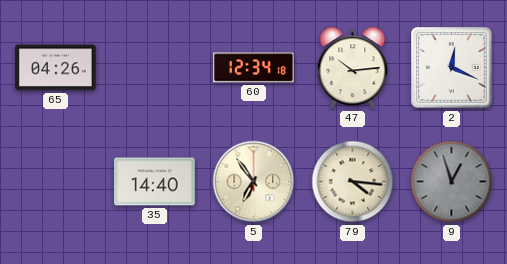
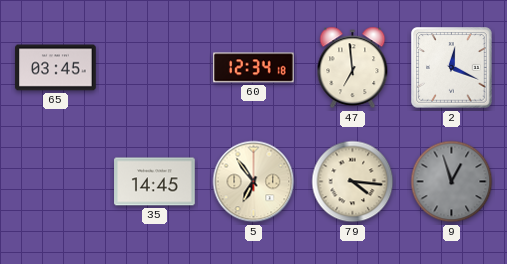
65: 04:26 -> 03:45
47: 10:14 -> 6:59
35: 14:40 -> 14:45
